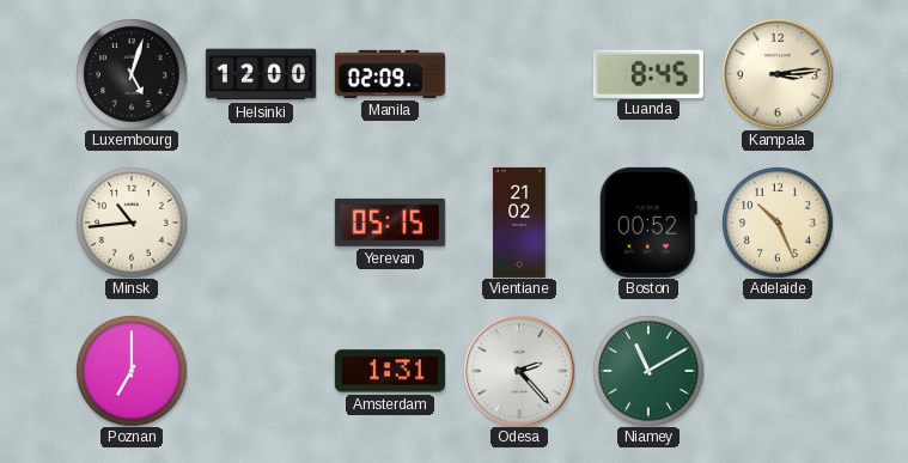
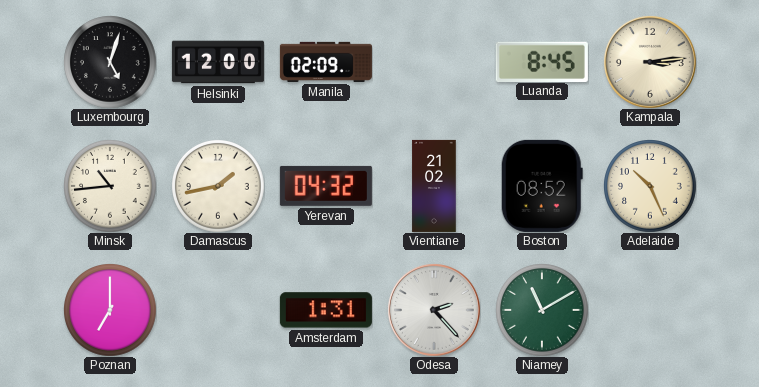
Damascus: none -> 1:43
Yerevan: 05:15 -> 04:32
Boston: 00:52 -> 08:52
